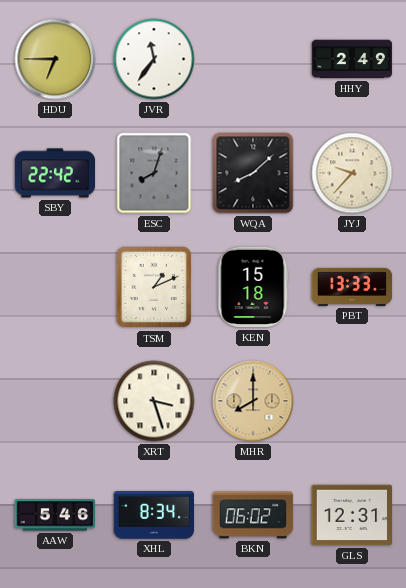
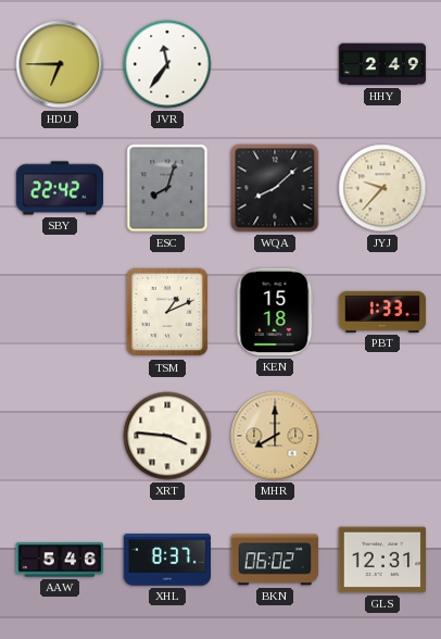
PBT: 13:33 -> 1:33
XRT: 3:27 -> 3:46
XHL: 8:34 -> 8:37
